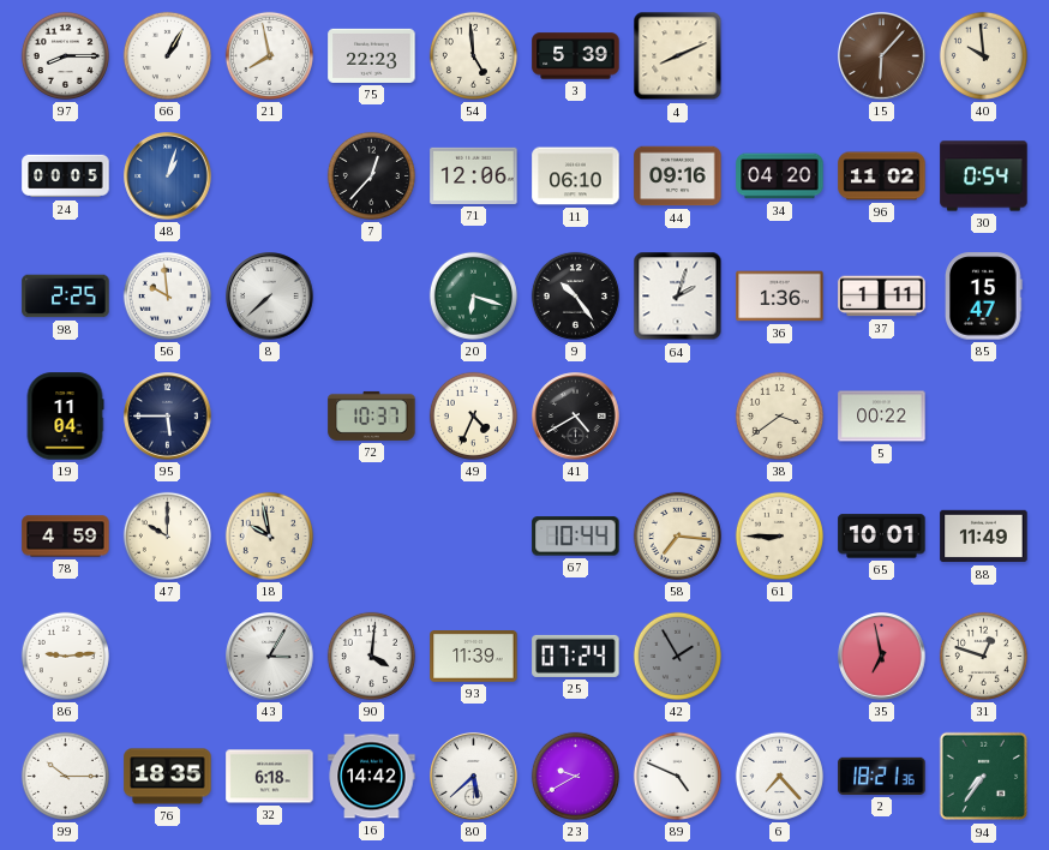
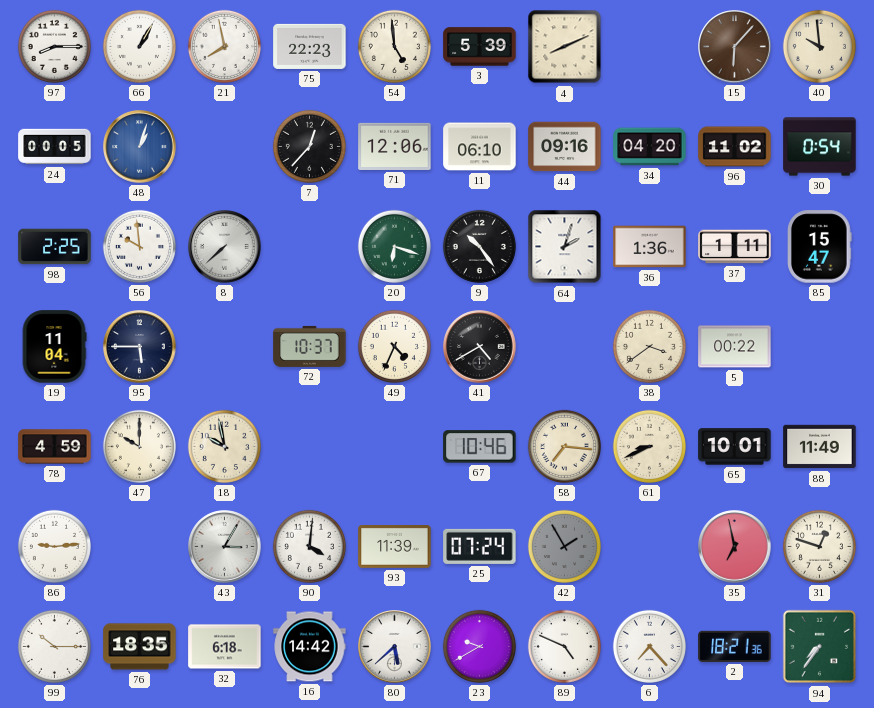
67: 10:44 -> 10:46
61: 8:45 -> 8:41
